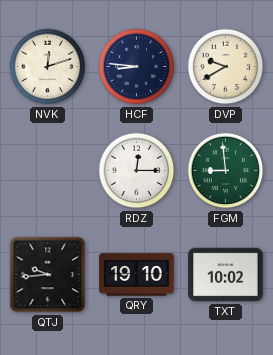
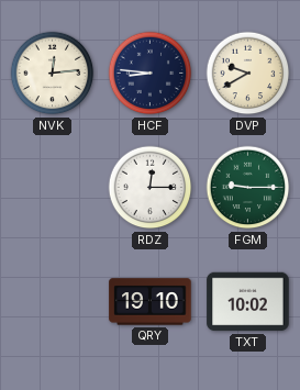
NVK: 12:12 -> 12:14
FGM: 8:59 -> 9:15
QTJ: 9:44 -> none
